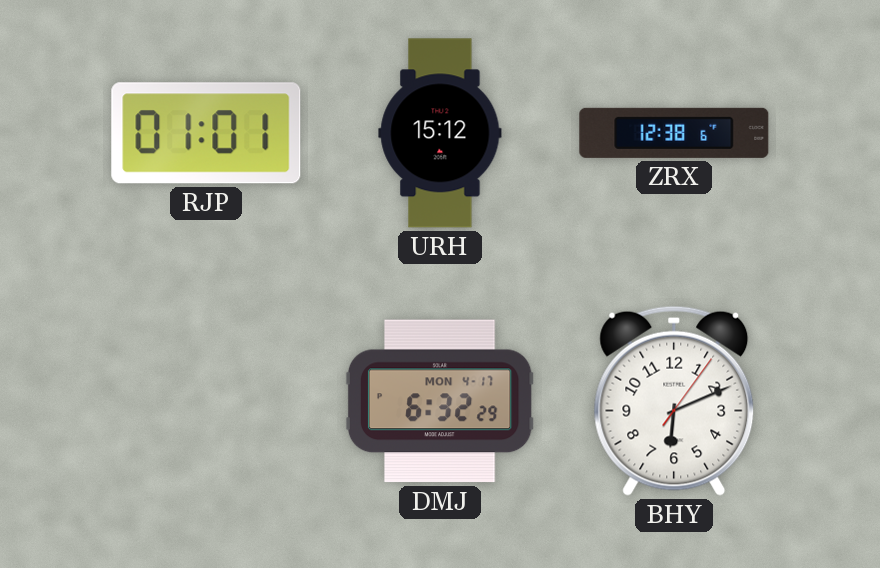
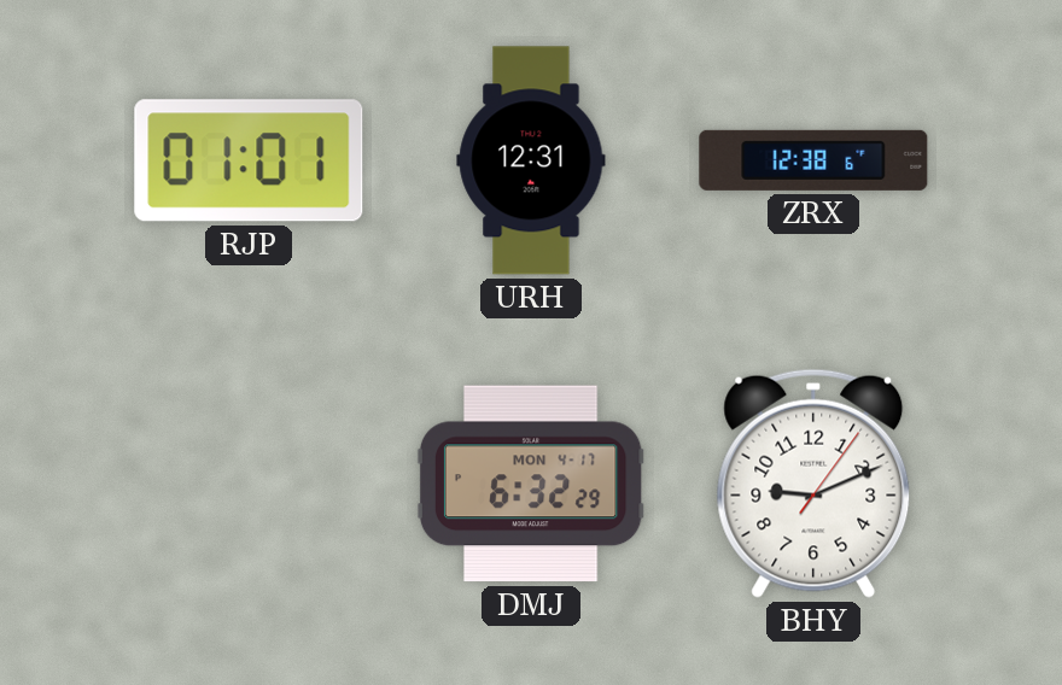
URH: 15:12 -> 12:31
BHY: 6:11 -> 9:11
